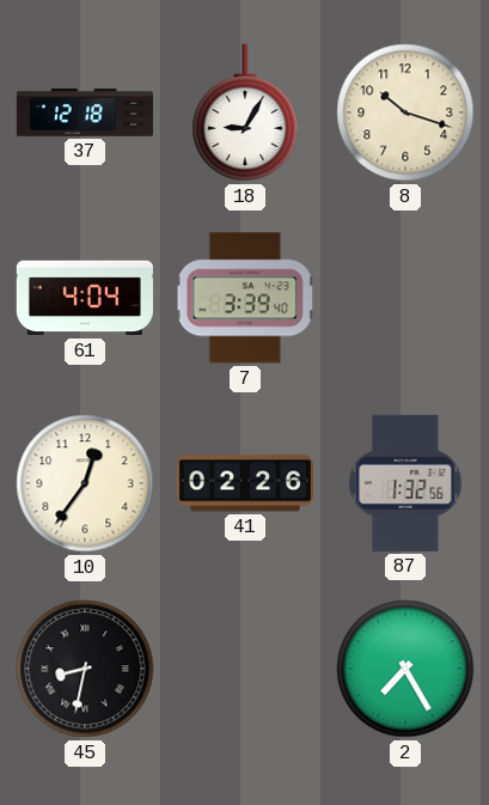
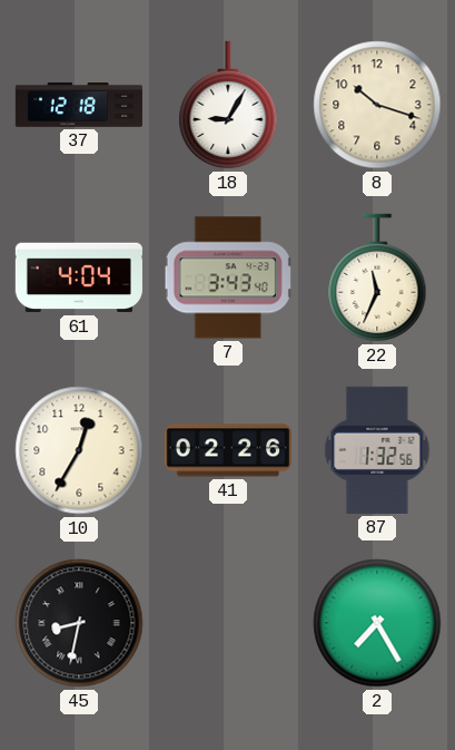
7: 3:39 -> 3:43
22: none -> 11:34
10: 12:36 -> 12:35
